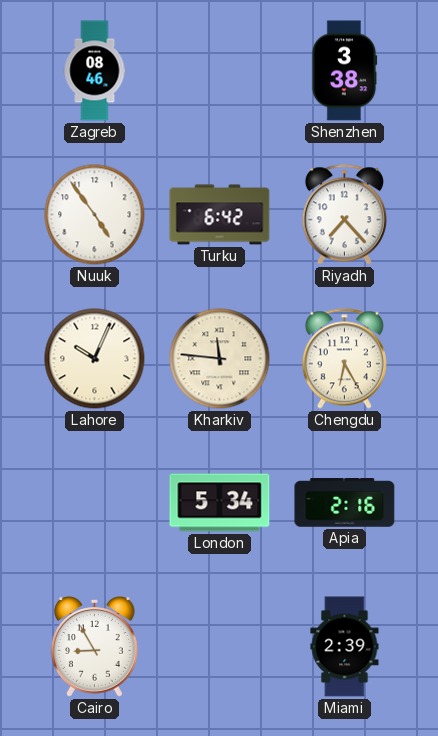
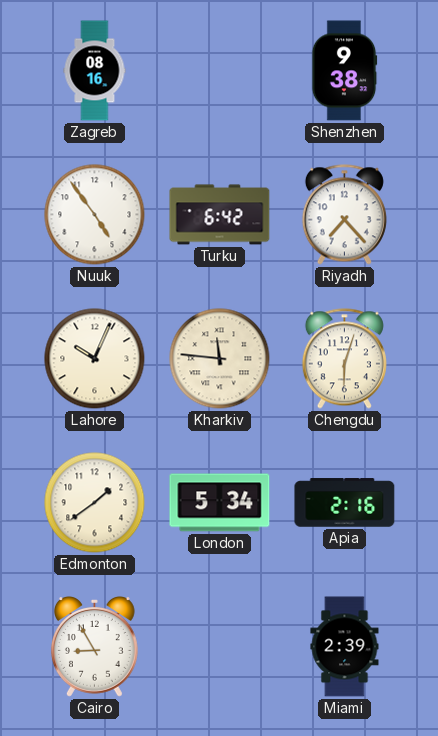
Zagreb: 08:46 -> 08:16
Shenzhen: 3:38 -> 9:38
Chengdu: 6:25 -> 6:03
Edmonton: none -> 1:39
